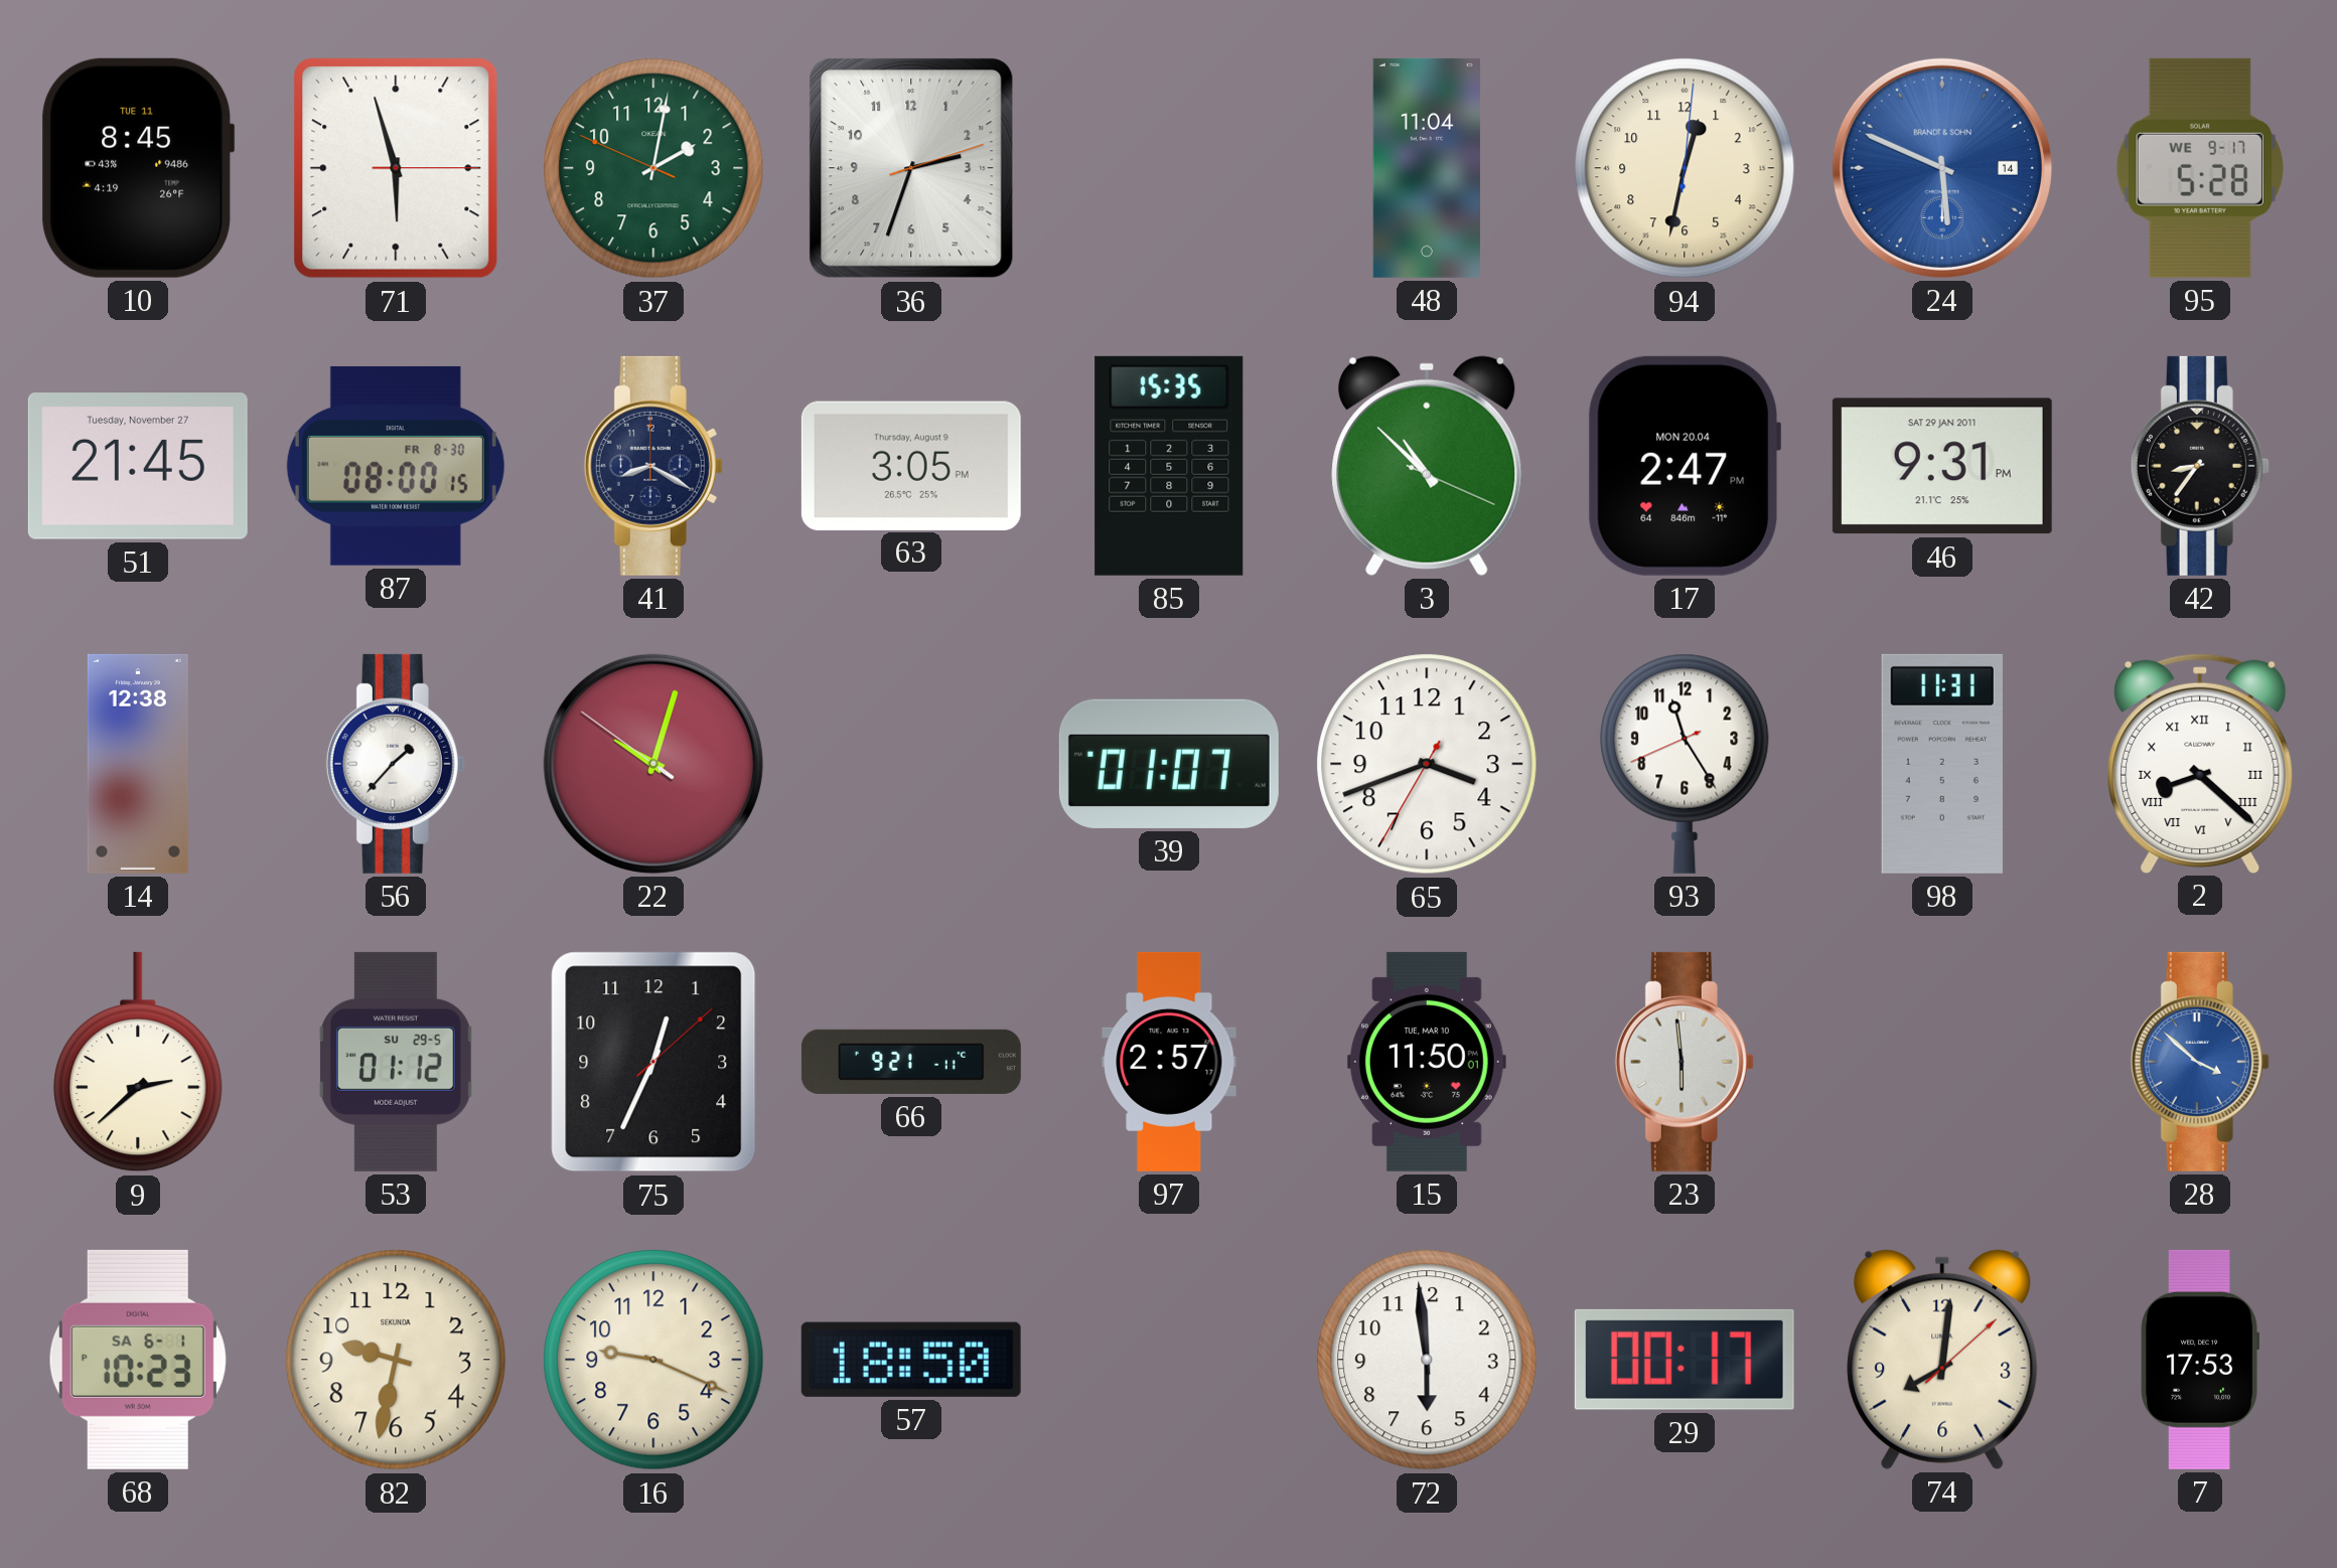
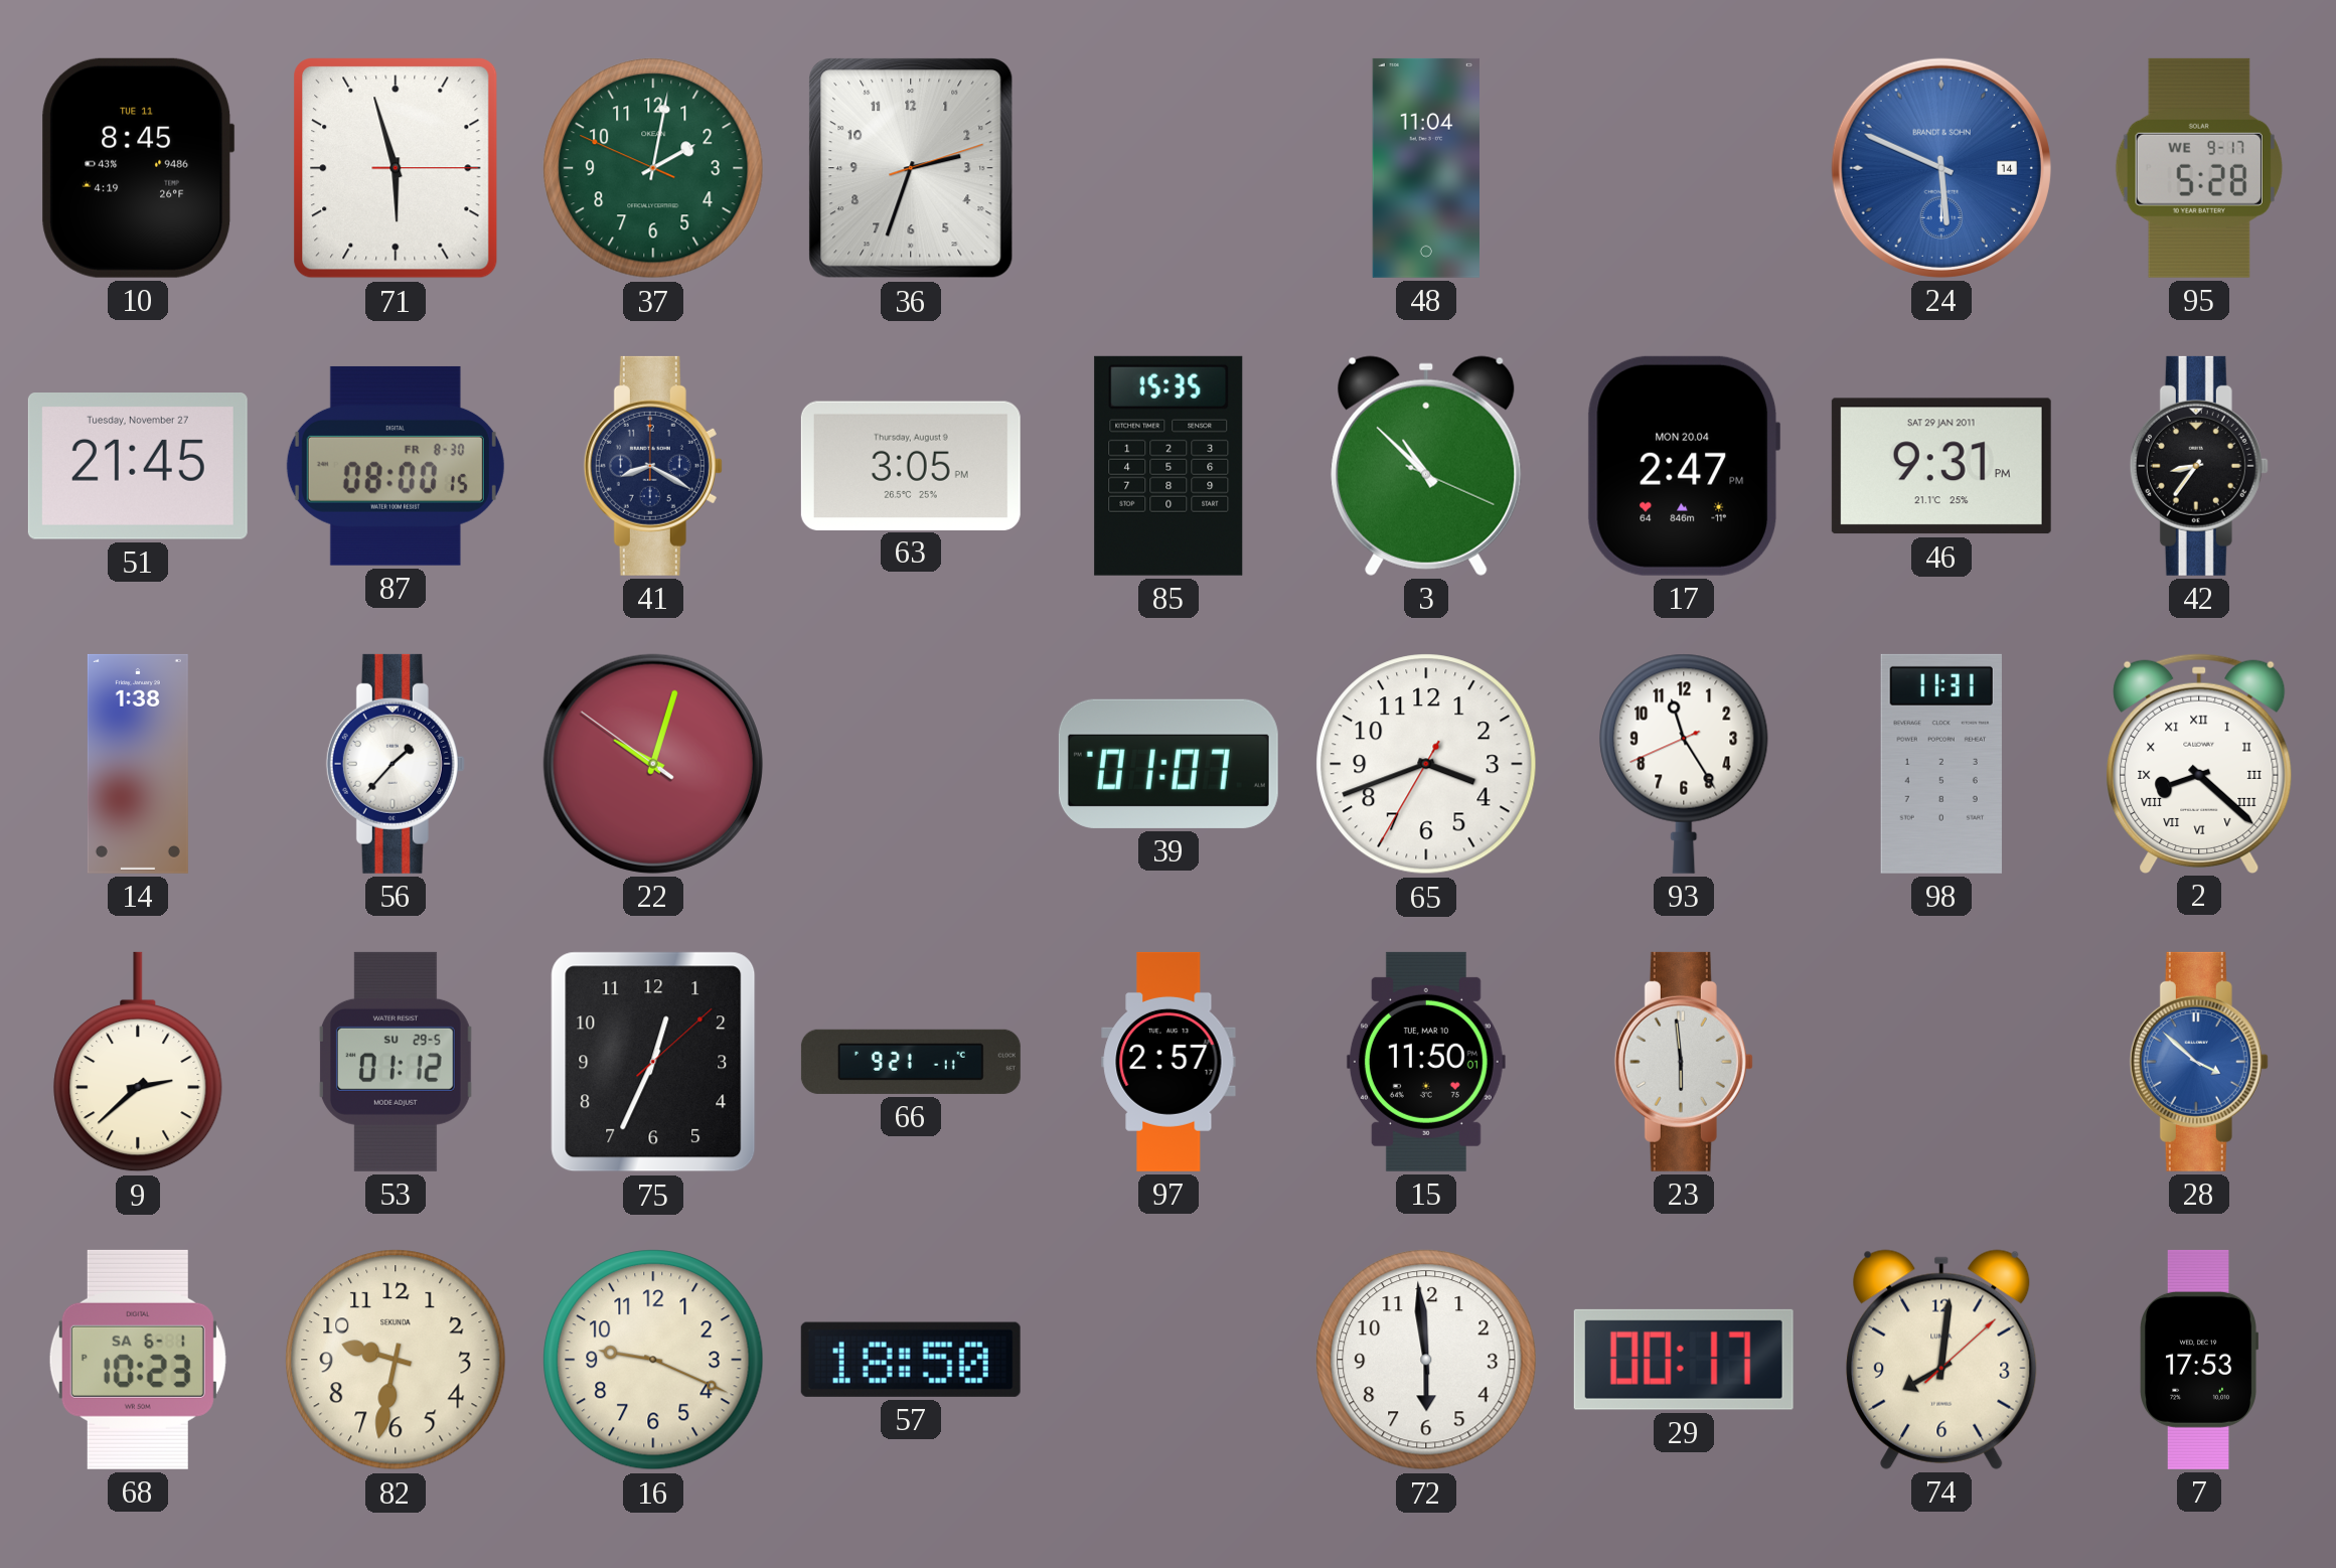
94: 12:32 -> none
14: 12:38 -> 1:38
